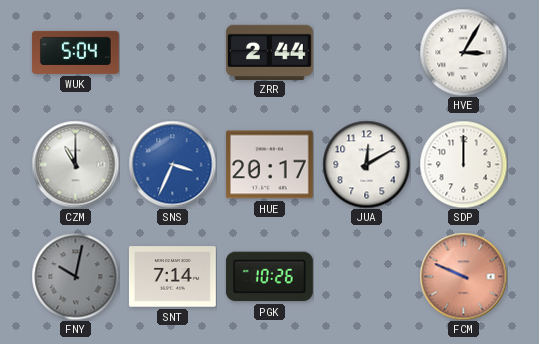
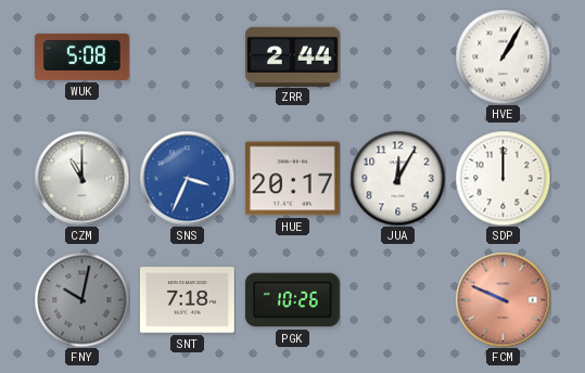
WUK: 5:04 -> 5:08
HVE: 3:05 -> 1:05
JUA: 12:10 -> 12:05
SNT: 7:14 -> 7:18
